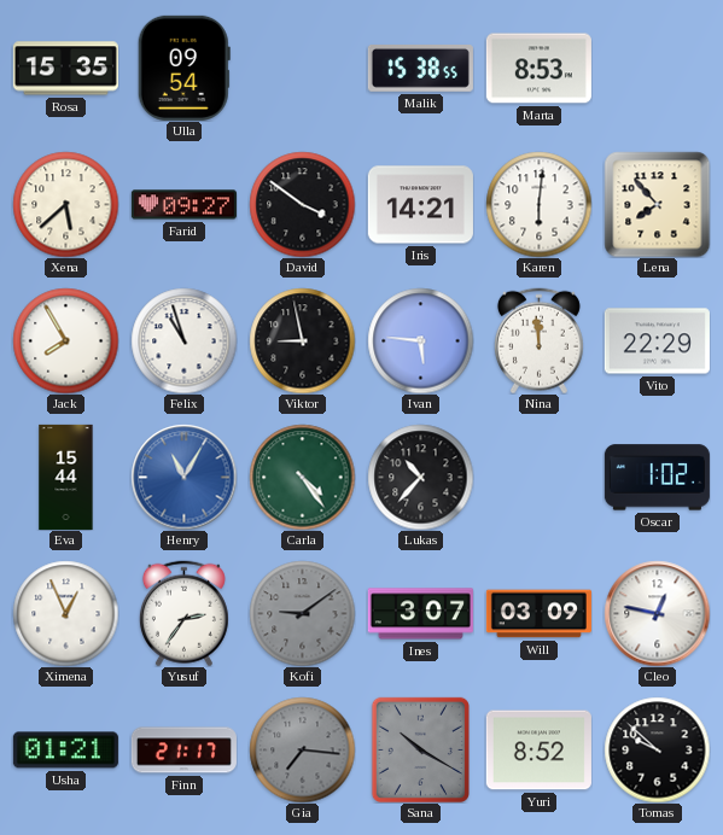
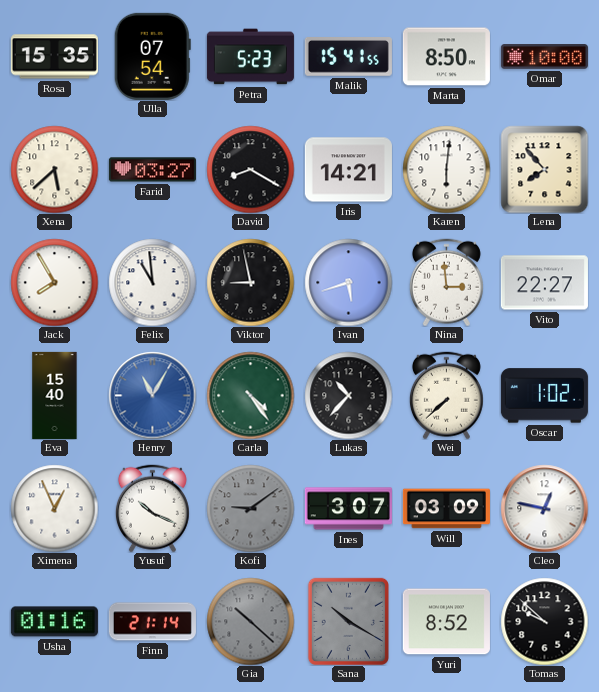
Ulla: 09:54 -> 07:54
Petra: none -> 5:23
Malik: 15:38 -> 15:41
Marta: 8:53 -> 8:50
Omar: none -> 10:00
Farid: 09:27 -> 03:27
David: 3:51 -> 8:20
Felix: 10:57 -> 10:59
Ivan: 5:46 -> 5:42
Nina: 11:59 -> 2:59
Vito: 22:29 -> 22:27
Eva: 15:44 -> 15:40
Wei: none -> 7:38
Yusuf: 2:36 -> 10:19
Usha: 01:21 -> 01:16
Finn: 21:17 -> 21:14
Gia: 7:16 -> 10:22
